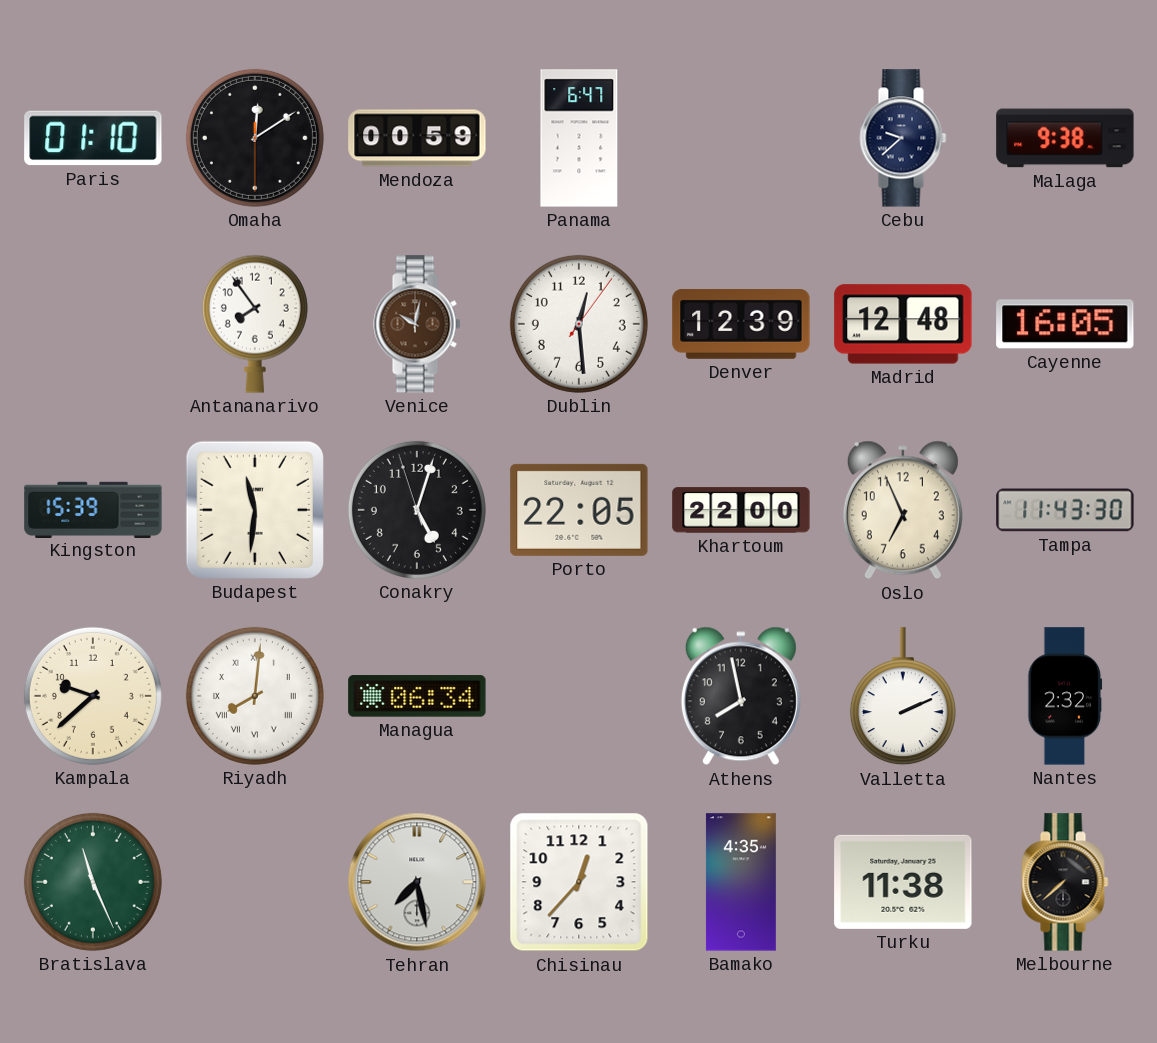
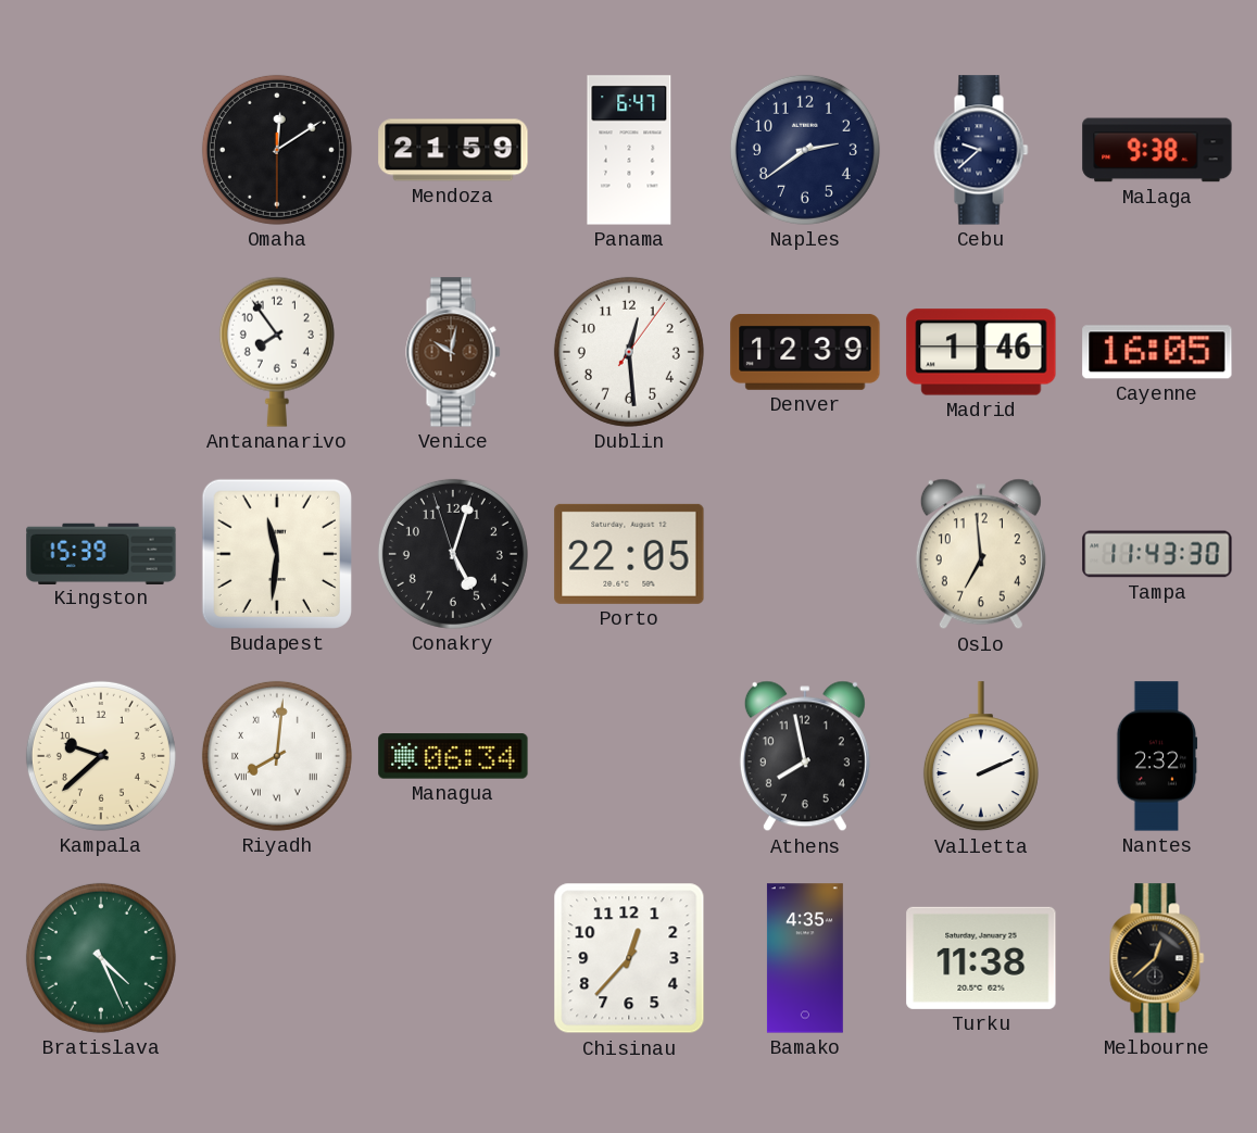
Paris: 01:10 -> none
Mendoza: 00:59 -> 21:59
Naples: none -> 2:39
Madrid: 12:48 -> 1:46
Khartoum: 22:00 -> none
Oslo: 6:56 -> 6:59
Bratislava: 11:26 -> 4:26
Tehran: 7:28 -> none
Melbourne: 7:38 -> 12:38
